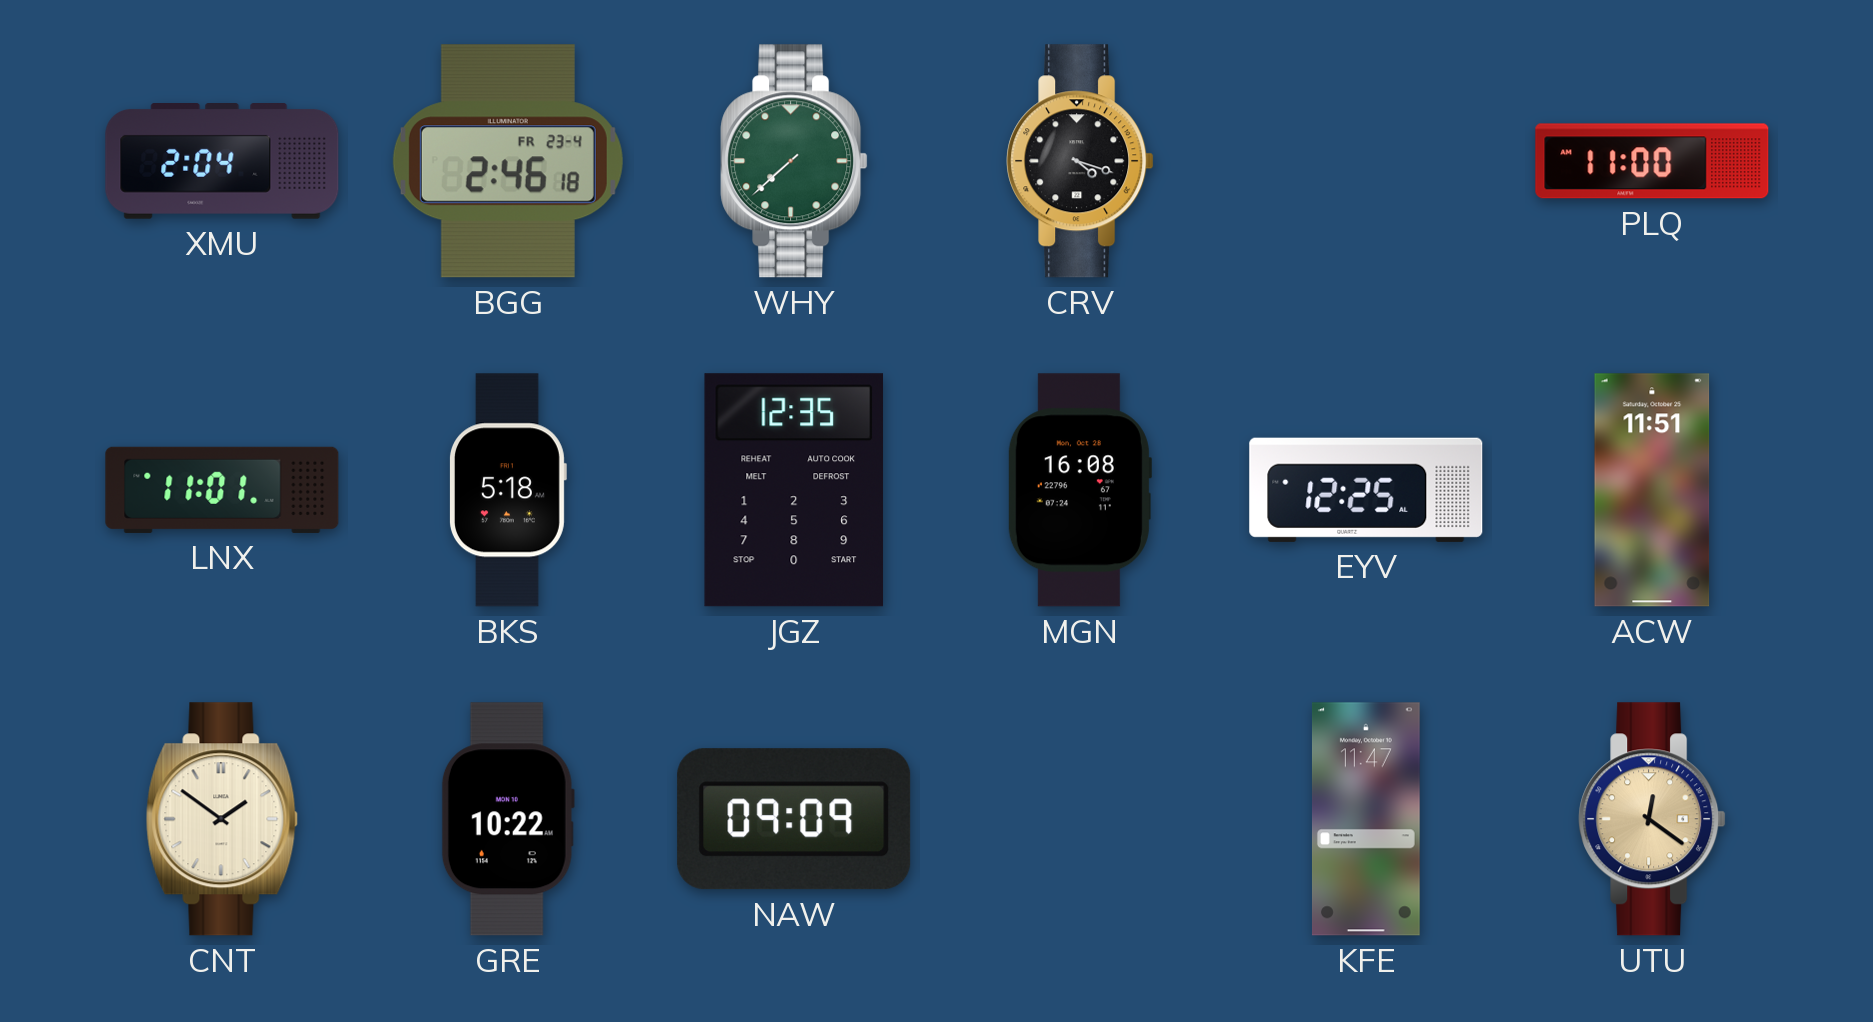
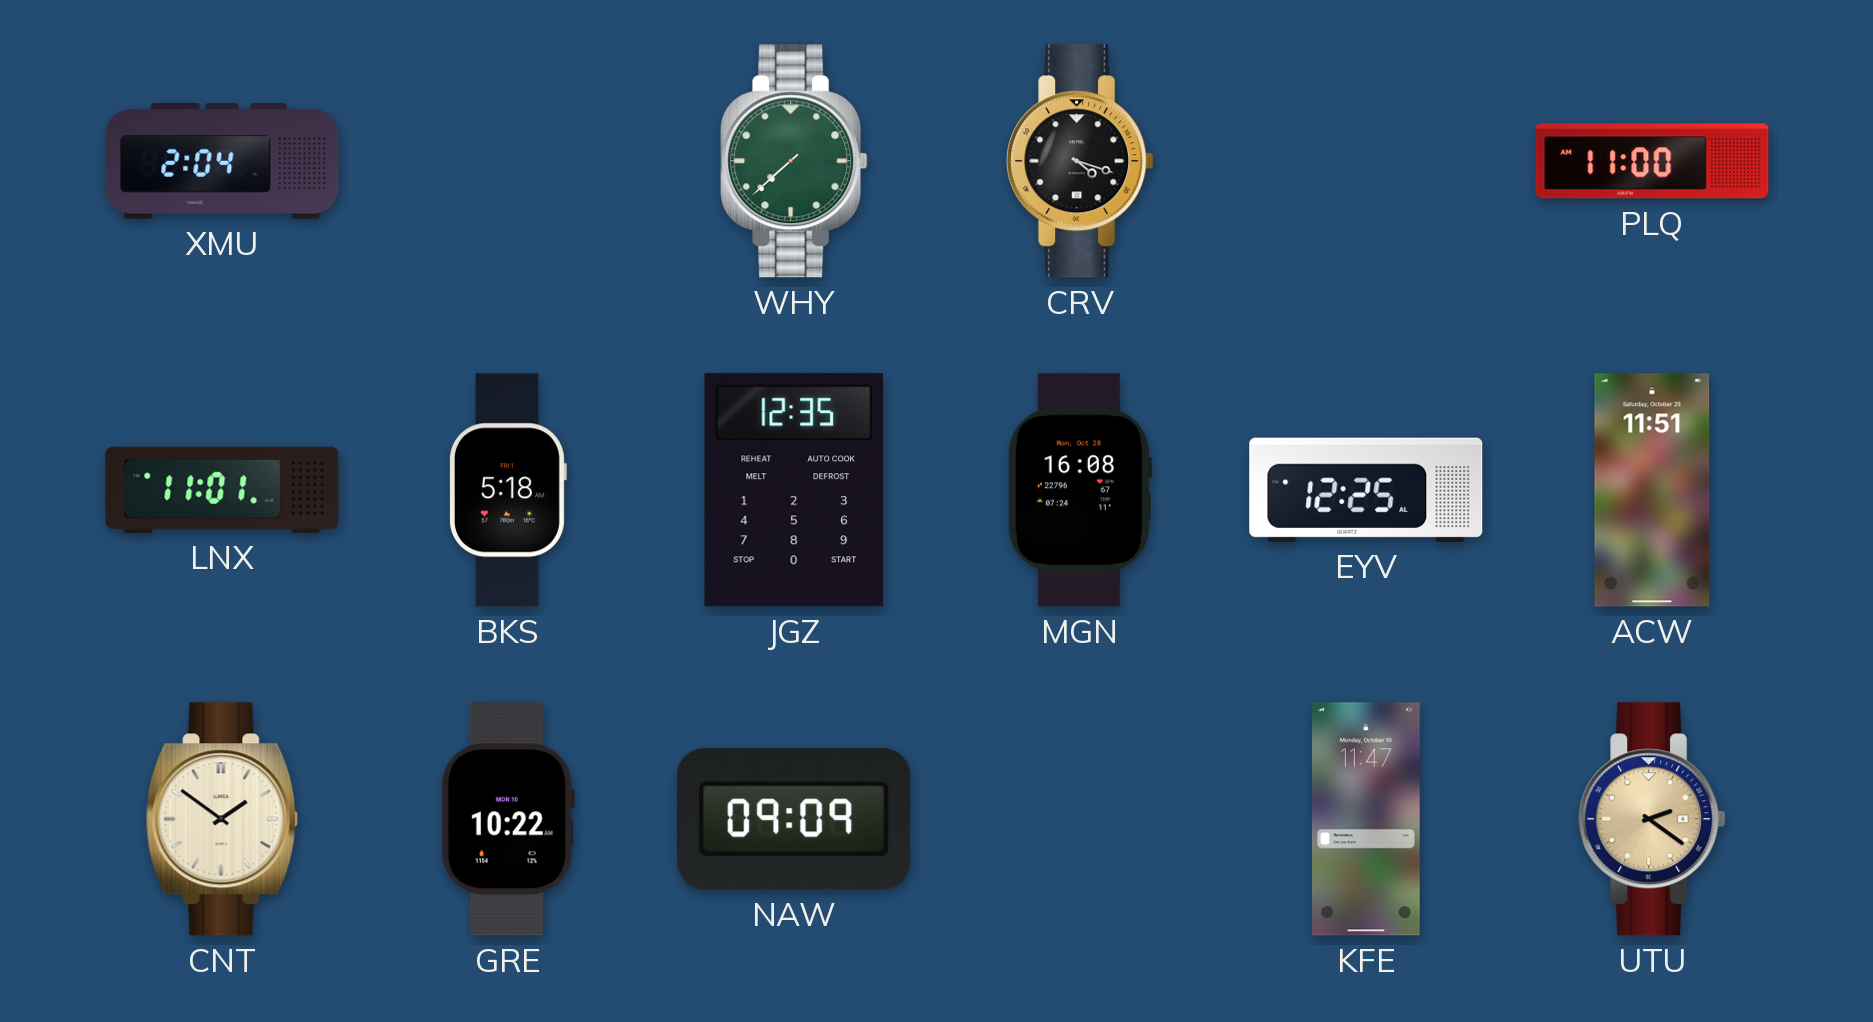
BGG: 2:46 -> none
UTU: 12:21 -> 2:21
